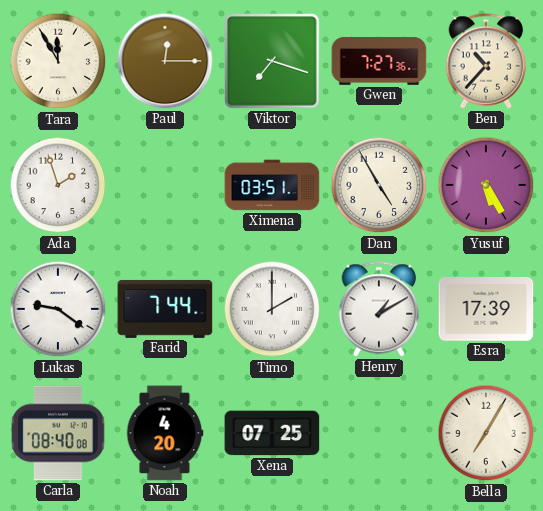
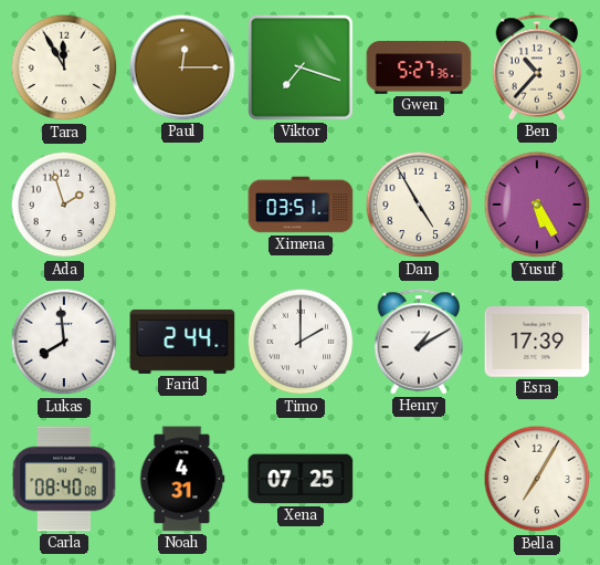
Gwen: 7:27 -> 5:27
Lukas: 9:21 -> 7:59
Farid: 7:44 -> 2:44
Noah: 4:20 -> 4:31
